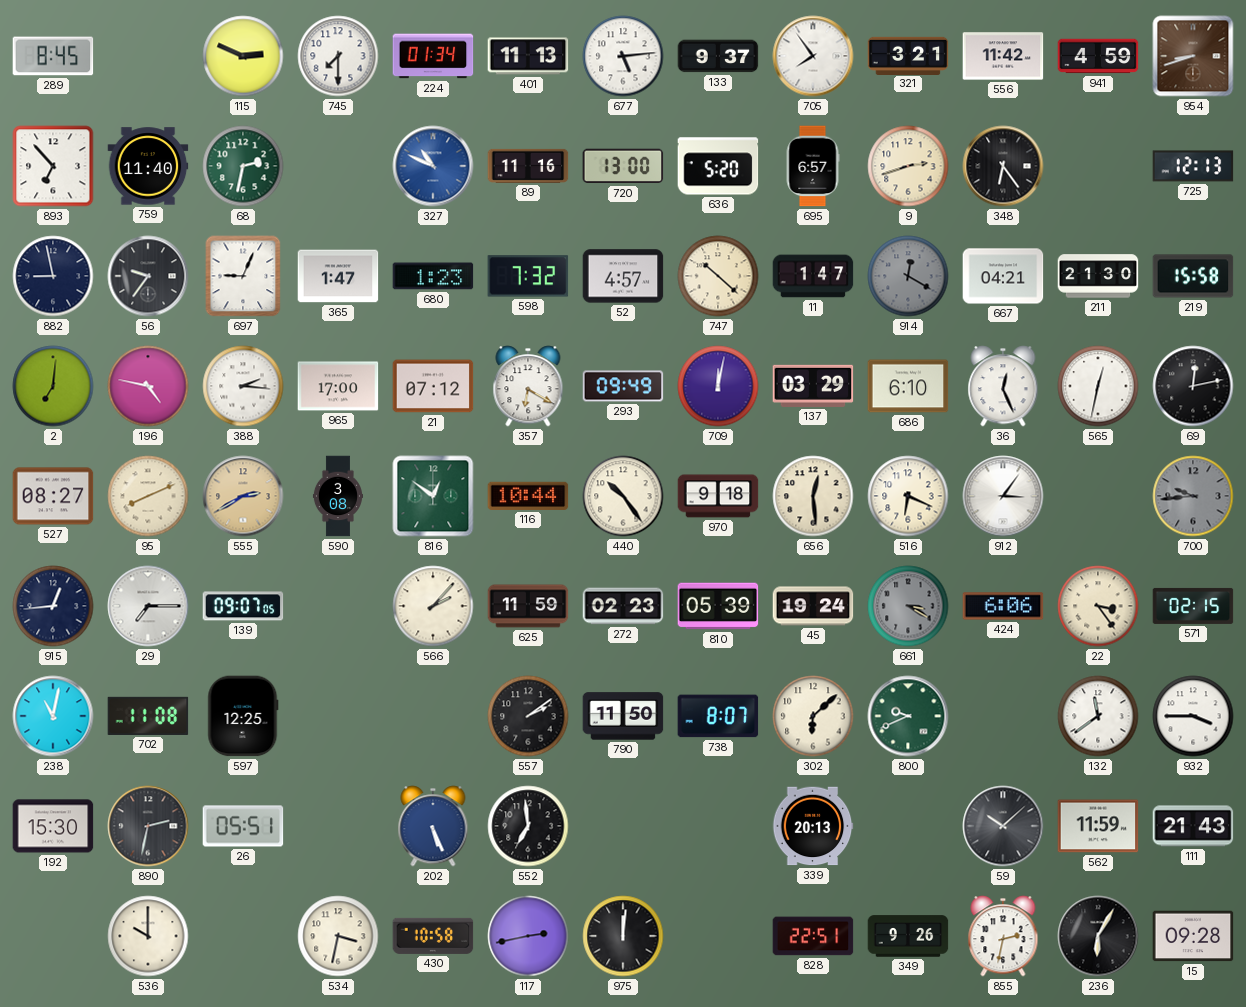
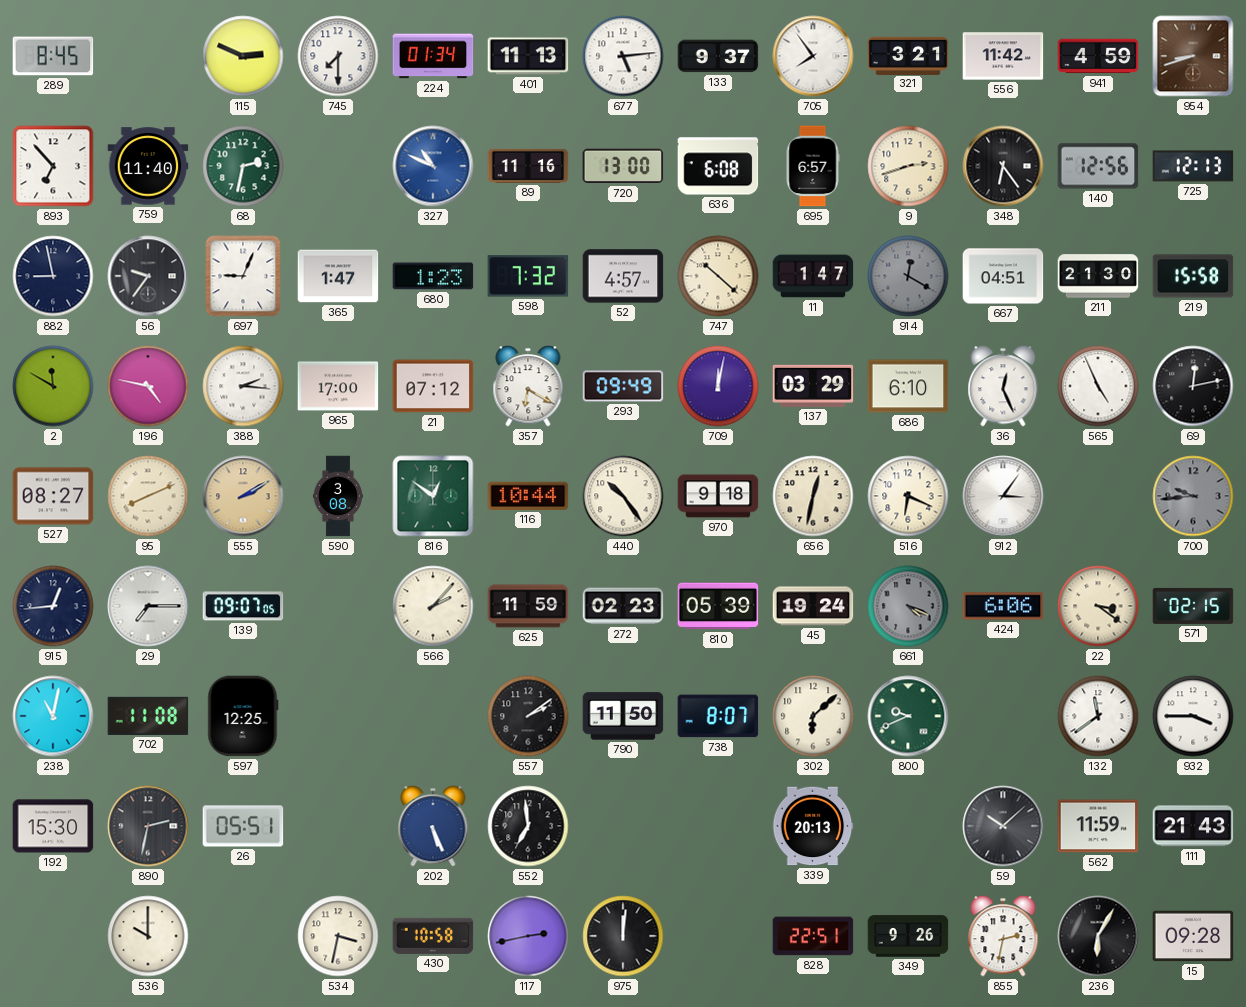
636: 5:20 -> 6:08
140: none -> 12:56
667: 04:21 -> 04:51
2: 7:01 -> 11:50
565: 12:32 -> 4:56
555: 2:40 -> 2:10
656: 12:29 -> 12:32
661: 3:20 -> 4:19
22: 3:24 -> 3:21
